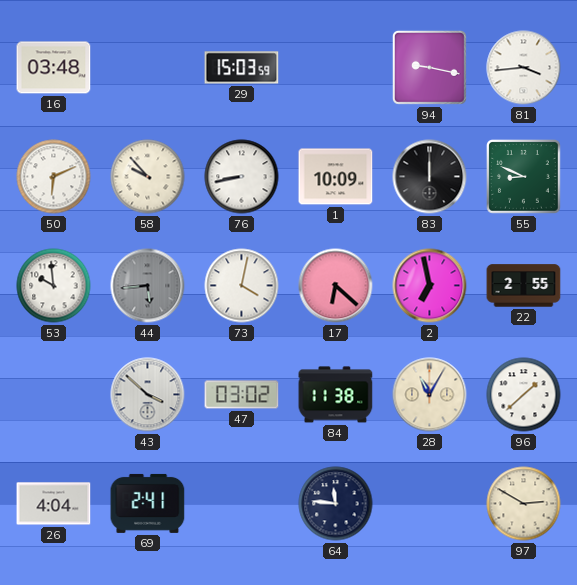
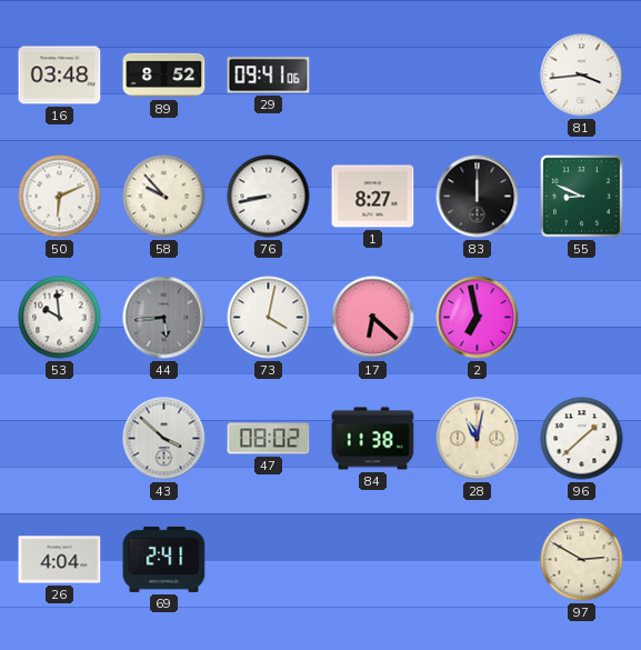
89: none -> 8:52
29: 15:03 -> 09:41
94: 9:17 -> none
1: 10:09 -> 8:27
22: 2:55 -> none
47: 03:02 -> 08:02
28: 11:05 -> 11:02
64: 11:46 -> none
